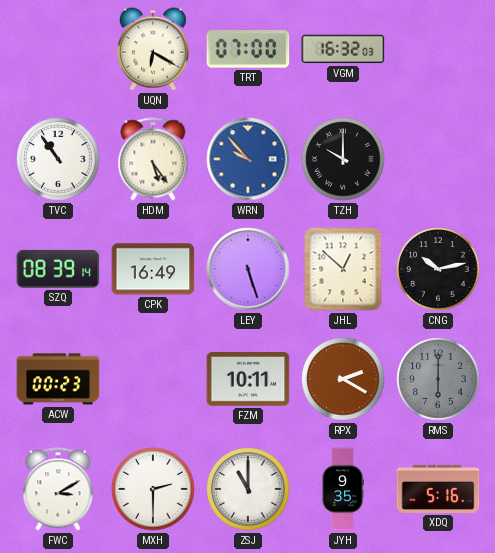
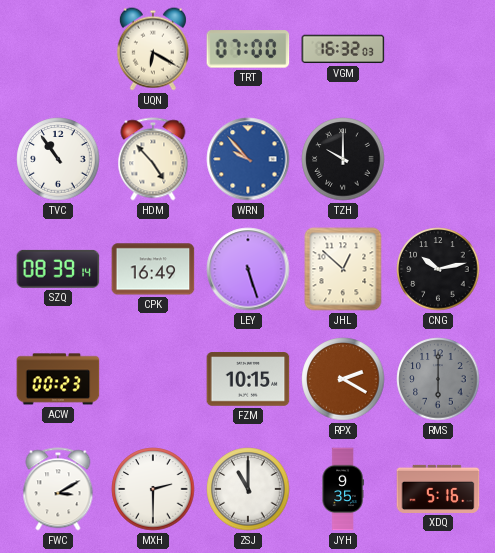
HDM: 5:24 -> 4:53
FZM: 10:11 -> 10:15
